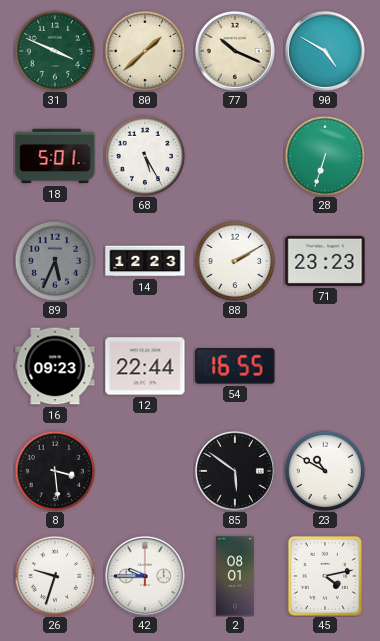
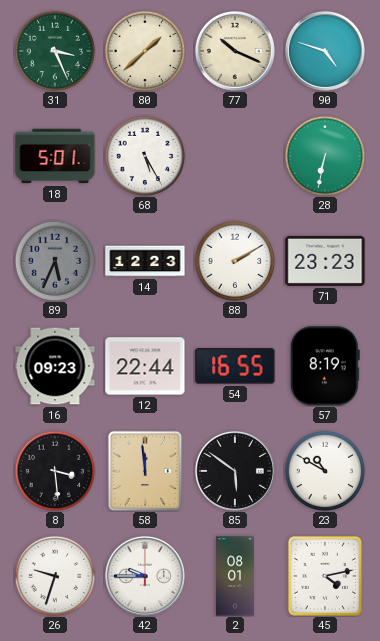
31: 3:49 -> 3:26
90: 4:50 -> 4:48
28: 6:33 -> 6:32
57: none -> 8:19
58: none -> 11:59
